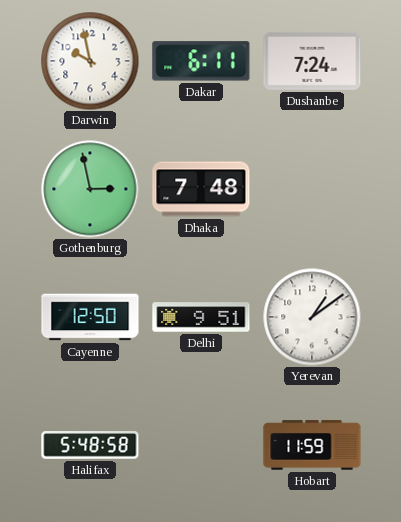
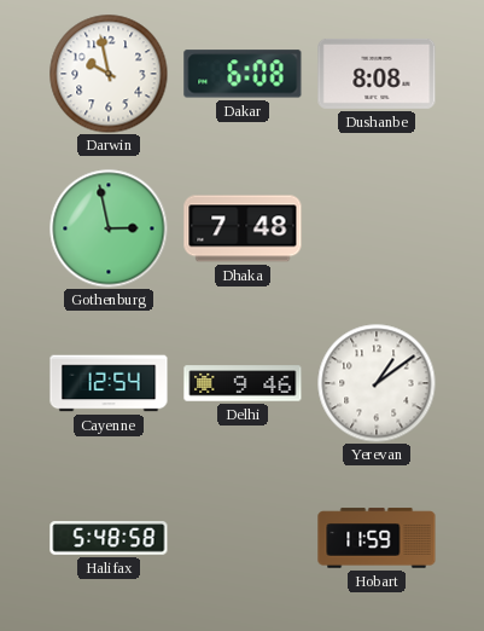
Dakar: 6:11 -> 6:08
Dushanbe: 7:24 -> 8:08
Cayenne: 12:50 -> 12:54
Delhi: 9:51 -> 9:46
